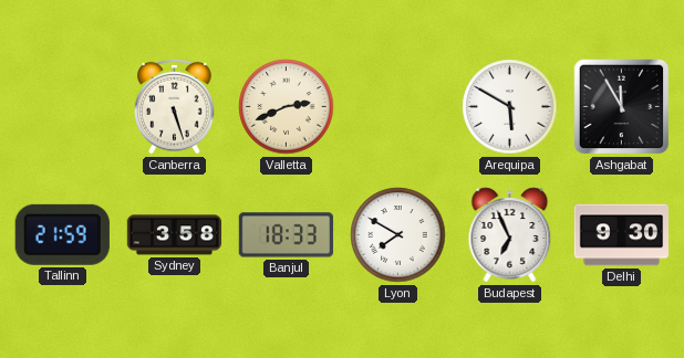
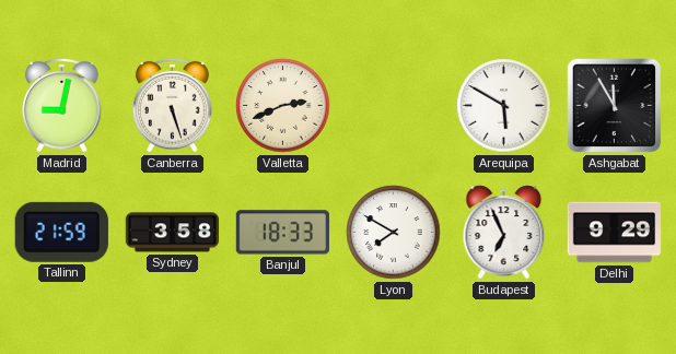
Madrid: none -> 9:02
Delhi: 9:30 -> 9:29
